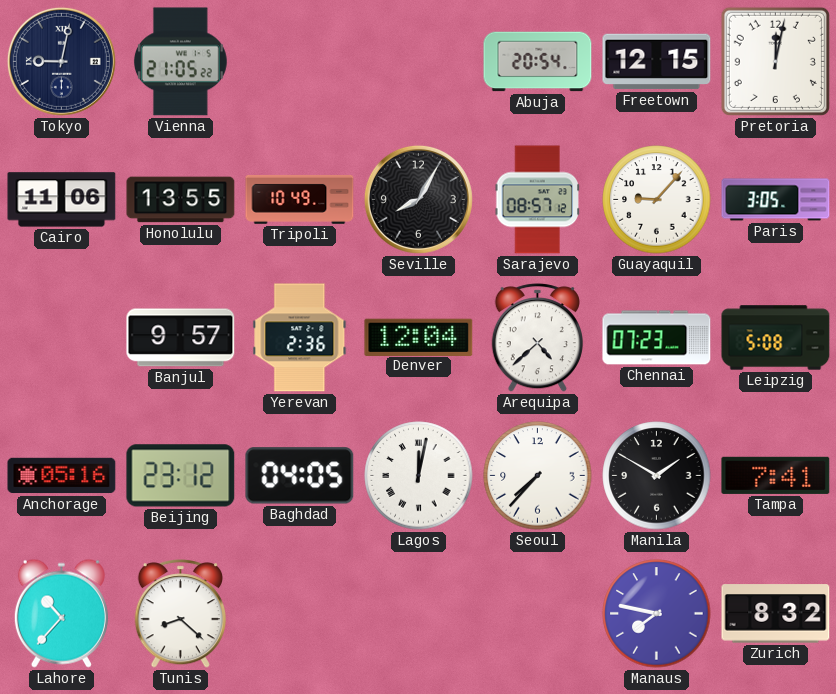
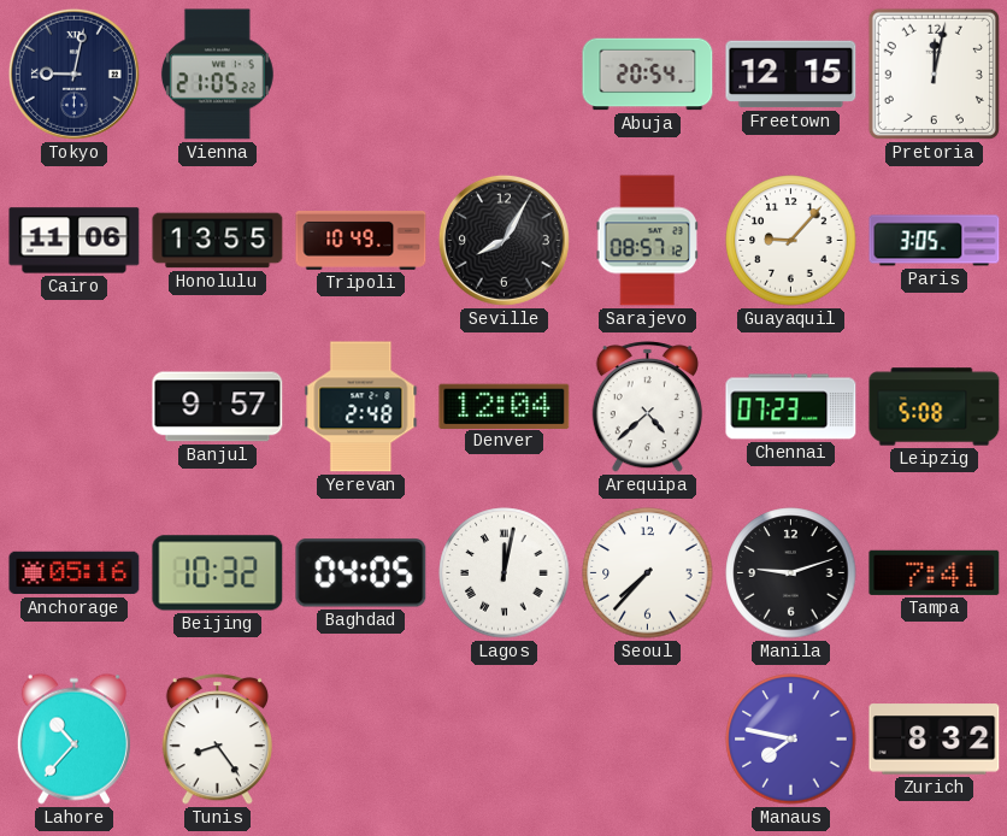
Yerevan: 2:36 -> 2:48
Beijing: 23:12 -> 10:32
Manila: 1:50 -> 9:12
Tunis: 8:22 -> 8:24
